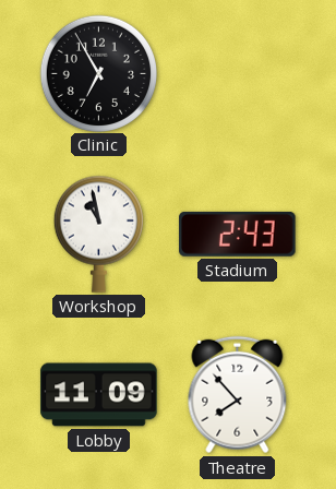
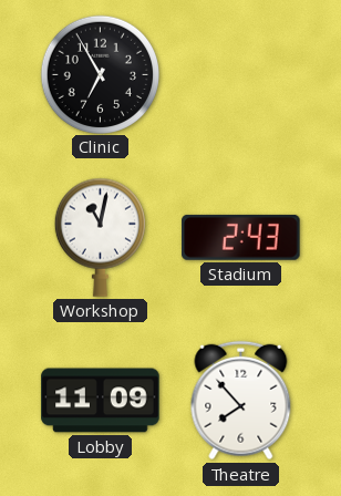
Workshop: 10:58 -> 11:02
